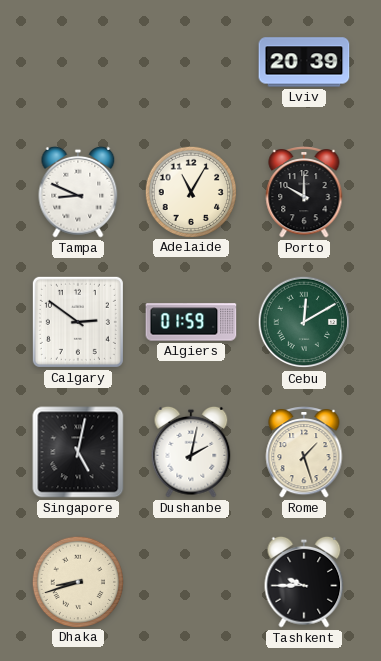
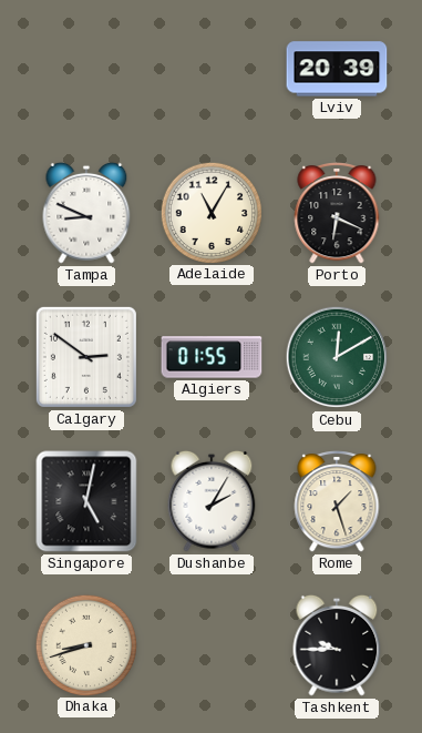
Porto: 10:00 -> 6:19
Algiers: 01:59 -> 01:55
Dushanbe: 2:02 -> 2:05
